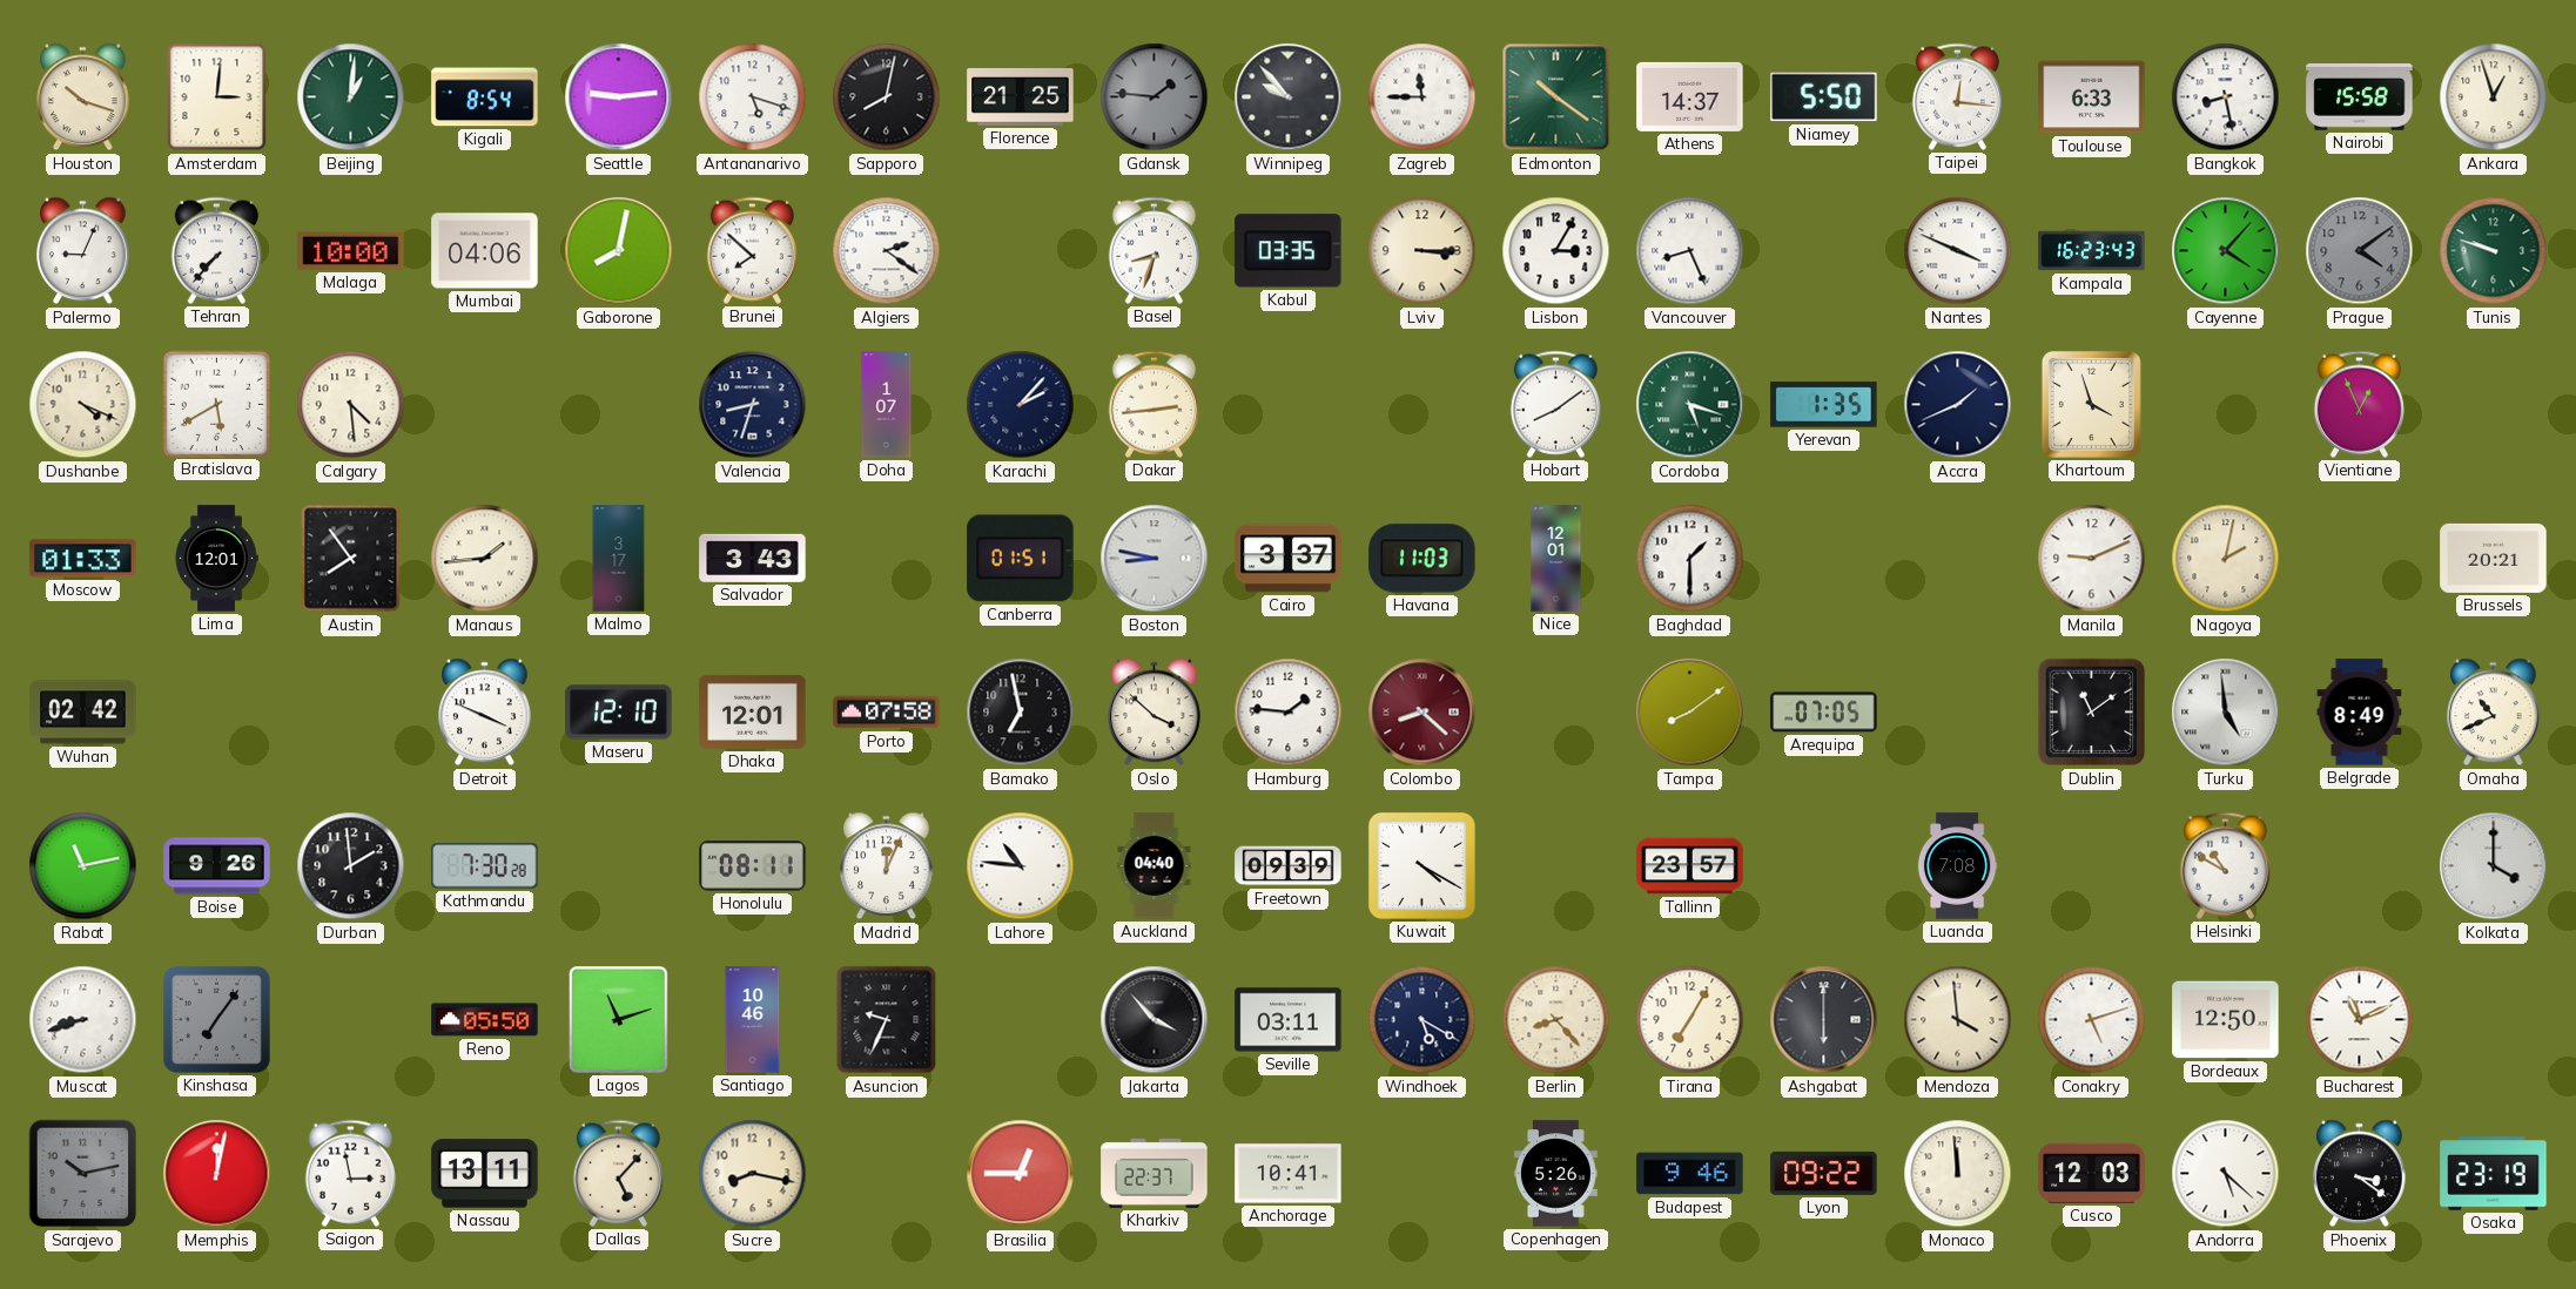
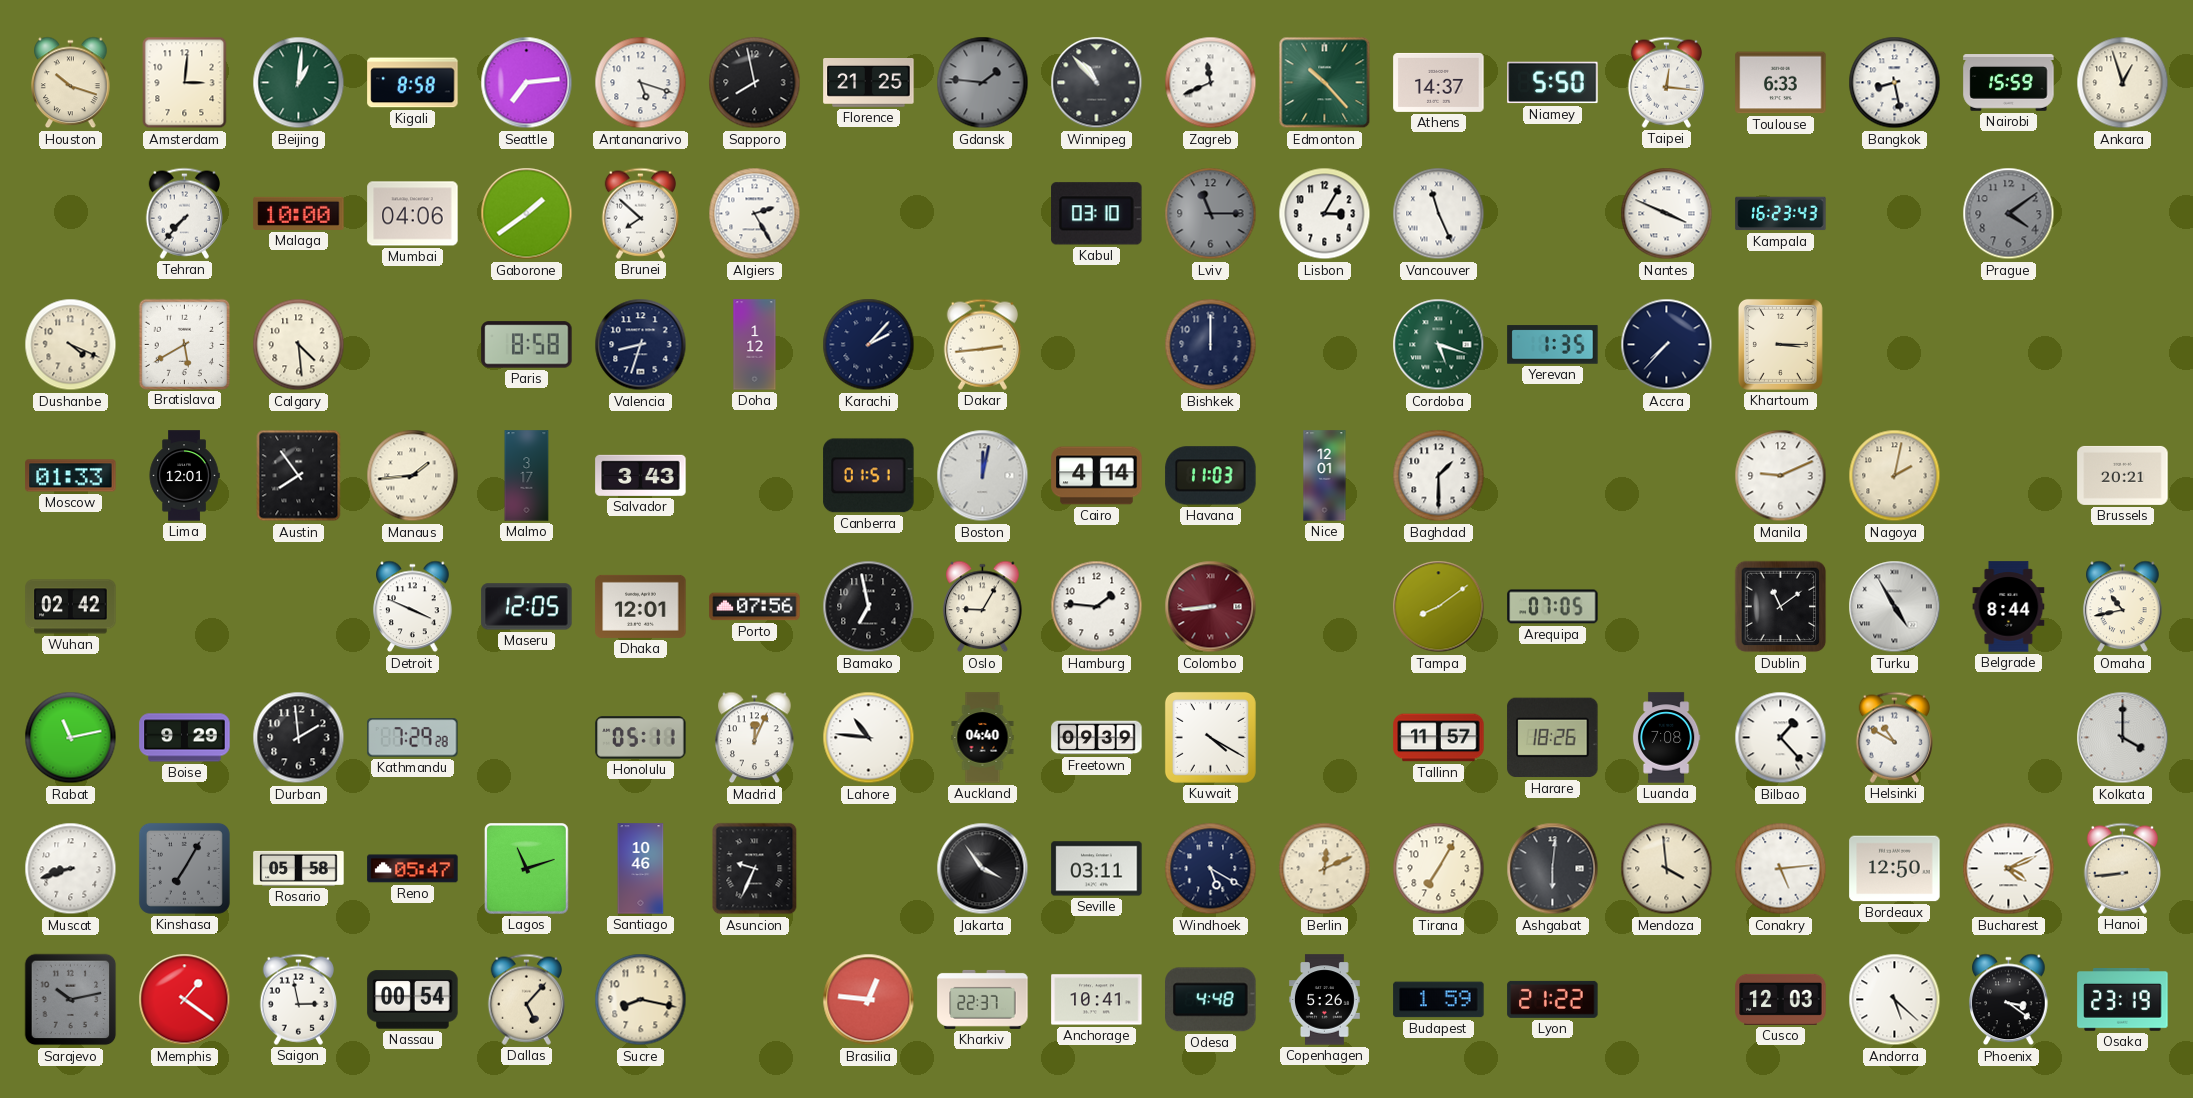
Kigali: 8:54 -> 8:58
Seattle: 9:14 -> 7:14
Sapporo: 8:02 -> 7:58
Winnipeg: 9:53 -> 10:53
Zagreb: 11:45 -> 11:41
Edmonton: 10:21 -> 10:23
Nairobi: 15:58 -> 15:59
Palermo: 9:04 -> none
Gaborone: 8:02 -> 1:39
Algiers: 2:21 -> 2:25
Basel: 8:33 -> none
Kabul: 03:35 -> 03:10
Lviv: 3:15 -> 11:15
Lviv dial: cream -> grey
Vancouver: 8:26 -> 11:26
Cayenne: 4:07 -> none
Tunis: 9:48 -> none
Paris: none -> 8:58
Doha: 1:07 -> 1:12
Bishkek: none -> 12:00
Hobart: 8:09 -> none
Accra: 1:41 -> 7:37
Khartoum: 3:57 -> 3:15
Vientiane: 12:56 -> none
Boston: 8:47 -> 12:02
Cairo: 3:37 -> 4:14
Maseru: 12:10 -> 12:05
Porto: 07:58 -> 07:56
Oslo: 3:52 -> 9:05
Colombo: 8:22 -> 8:44
Turku: 4:59 -> 4:55
Belgrade: 8:49 -> 8:44
Omaha: 10:41 -> 10:43
Boise: 9:26 -> 9:29
Kathmandu: 7:30 -> 7:29
Honolulu: 08:11 -> 05:11
Tallinn: 23:57 -> 11:57
Harare: none -> 18:26
Bilbao: none -> 1:23
Kinshasa: 7:06 -> 7:05
Rosario: none -> 05:58
Reno: 05:50 -> 05:47
Jakarta: 3:53 -> 3:54
Berlin: 8:23 -> 12:11
Ashgabat: 6:00 -> 6:01
Conakry: 5:12 -> 5:14
Bucharest: 11:11 -> 4:11
Hanoi: none -> 8:44
Memphis: 12:02 -> 1:21
Nassau: 13:11 -> 00:54
Brasilia: 12:45 -> 12:46
Odesa: none -> 4:48
Budapest: 9:46 -> 1:59
Lyon: 09:22 -> 21:22
Monaco: 11:59 -> none
